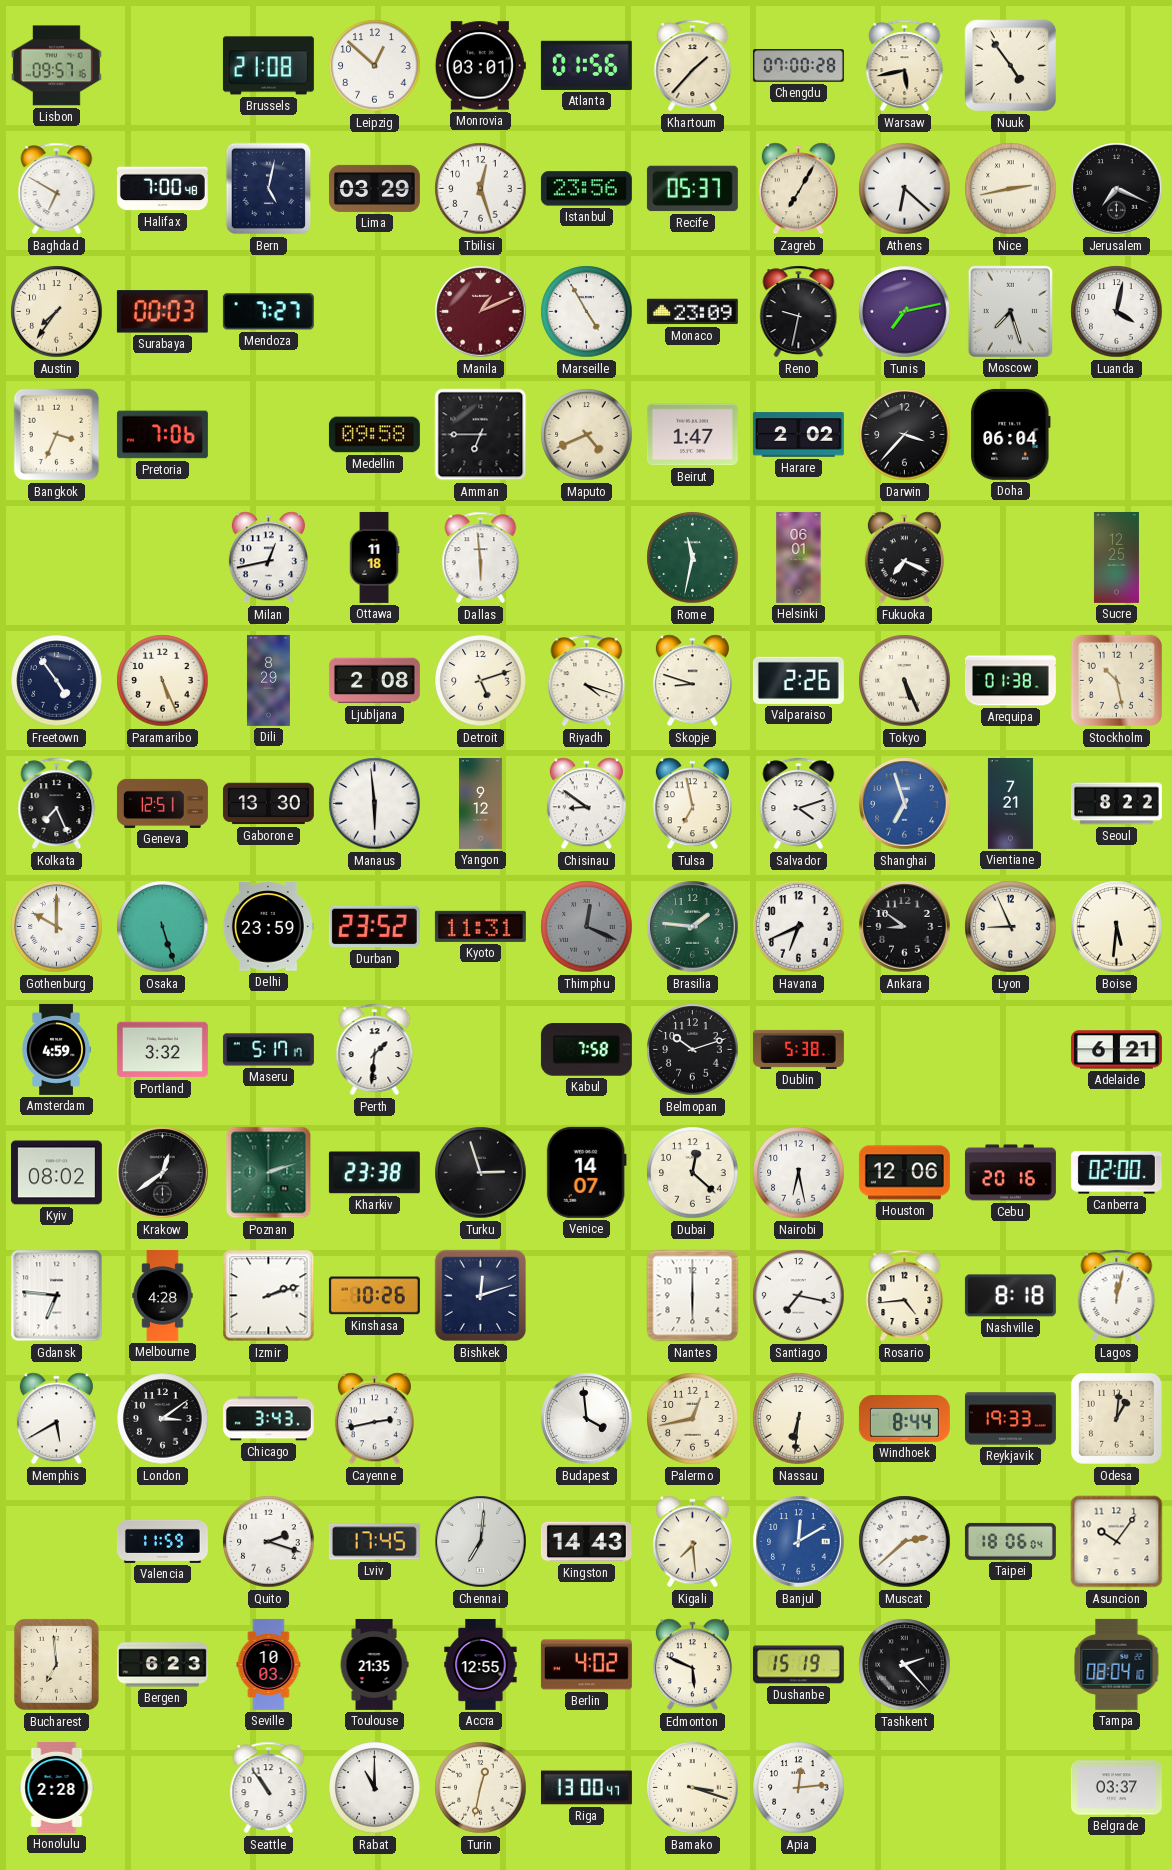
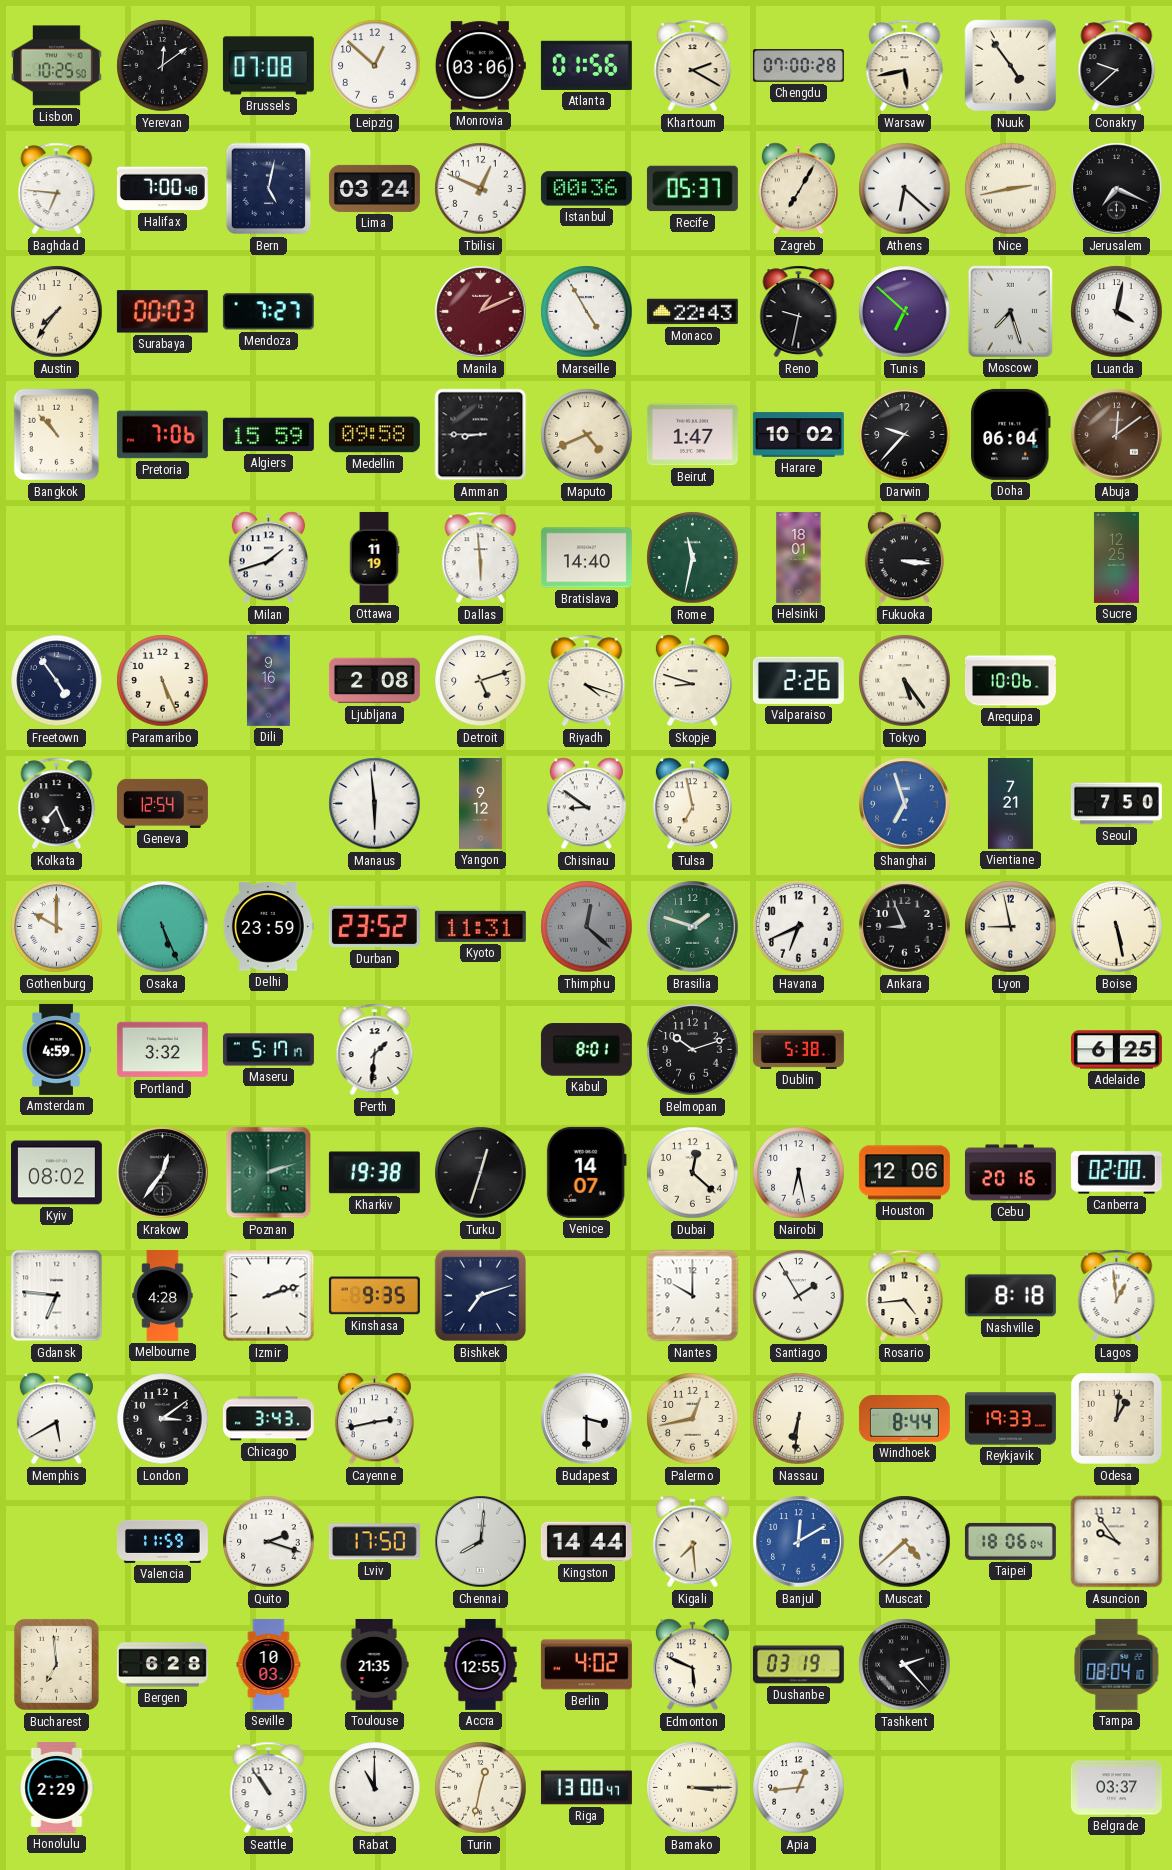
Lisbon: 09:57 -> 10:25
Yerevan: none -> 12:09
Brussels: 21:08 -> 07:08
Monrovia: 03:01 -> 03:06
Khartoum: 1:37 -> 2:20
Conakry: none -> 9:38
Baghdad: 6:50 -> 6:46
Lima: 03:29 -> 03:24
Tbilisi: 12:27 -> 12:49
Istanbul: 23:56 -> 00:36
Monaco: 23:09 -> 22:43
Tunis: 7:13 -> 6:52
Bangkok: 3:34 -> 10:53
Algiers: none -> 15:59
Amman: 6:45 -> 8:45
Harare: 2:02 -> 10:02
Darwin: 3:37 -> 9:37
Abuja: none -> 12:09
Milan: 12:43 -> 1:42
Ottawa: 11:18 -> 11:19
Bratislava: none -> 14:40
Helsinki: 06:01 -> 18:01
Fukuoka: 7:19 -> 3:16
Dili: 8:29 -> 9:16
Tokyo: 5:26 -> 5:24
Arequipa: 01:38 -> 10:06
Stockholm: 10:28 -> none
Geneva: 12:51 -> 12:54
Gaborone: 13:30 -> none
Salvador: 4:12 -> none
Seoul: 8:22 -> 7:50
Osaka: 5:27 -> 5:26
Thimphu: 12:19 -> 12:22
Brasilia: 1:46 -> 1:48
Ankara: 8:51 -> 8:56
Lyon: 8:56 -> 8:58
Boise: 5:31 -> 5:28
Kabul: 7:58 -> 8:01
Adelaide: 6:21 -> 6:25
Krakow: 12:39 -> 12:36
Kharkiv: 23:38 -> 19:38
Turku: 2:57 -> 12:33
Kinshasa: 10:26 -> 9:35
Bishkek: 12:12 -> 7:12
Nantes: 6:00 -> 10:00
Santiago: 7:17 -> 1:55
Lagos: 12:02 -> 12:59
Budapest: 3:59 -> 3:30
Lviv: 17:45 -> 17:50
Chennai: 7:01 -> 8:01
Kingston: 14:43 -> 14:44
Muscat: 2:38 -> 4:38
Asuncion: 10:06 -> 9:54
Bergen: 6:23 -> 6:28
Dushanbe: 15:19 -> 03:19
Honolulu: 2:28 -> 2:29
Bamako: 3:18 -> 3:15
Apia: 12:14 -> 12:44
